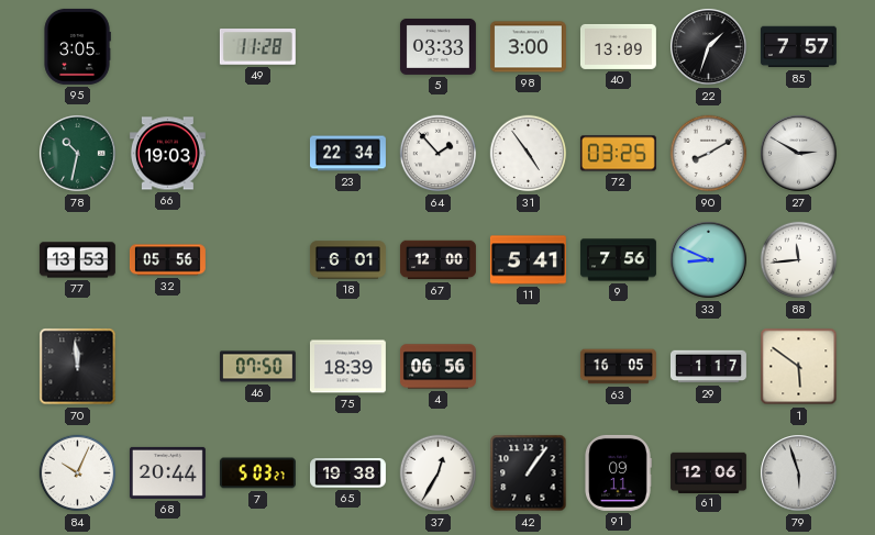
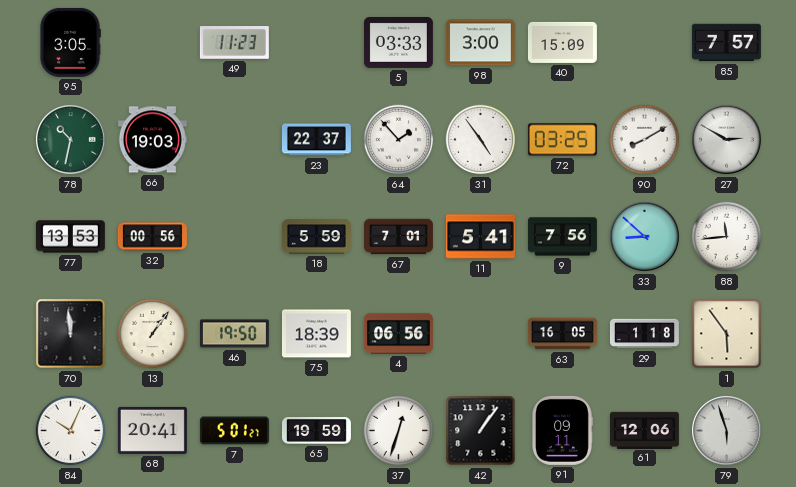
49: 11:28 -> 11:23
40: 13:09 -> 15:09
22: 1:33 -> none
23: 22:34 -> 22:37
32: 05:56 -> 00:56
18: 6:01 -> 5:59
67: 12:00 -> 7:01
33: 8:49 -> 8:52
13: none -> 1:06
46: 07:50 -> 19:50
29: 1:17 -> 1:18
1: 5:51 -> 5:54
68: 20:44 -> 20:41
7: 5:03 -> 5:01
65: 19:38 -> 19:59
37: 12:35 -> 12:33
